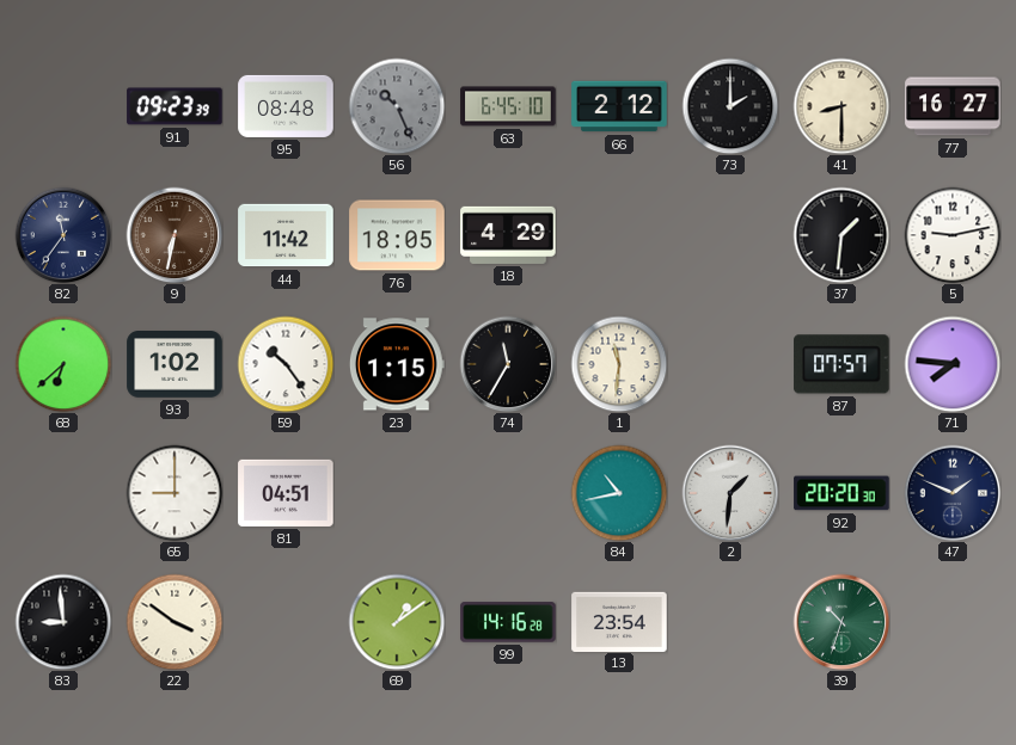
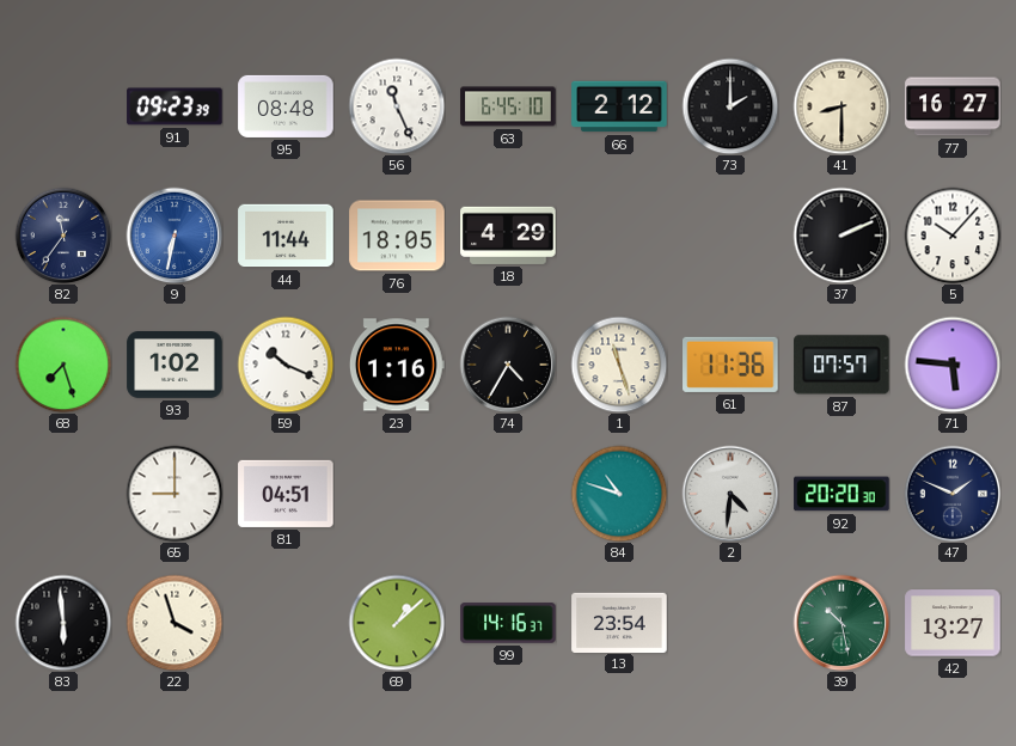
56: 10:26 -> 11:26
56 dial: grey -> white
9 dial: brown -> blue
44: 11:42 -> 11:44
37: 1:31 -> 2:11
5: 9:13 -> 10:07
68: 6:38 -> 7:27
59: 10:24 -> 10:19
23: 1:15 -> 1:16
74: 11:35 -> 4:35
1: 11:31 -> 11:27
61: none -> 11:36
71: 7:46 -> 5:46
84: 10:43 -> 10:48
2: 1:31 -> 4:31
83: 8:59 -> 5:59
22: 3:51 -> 3:57
69: 1:09 -> 1:08
99: 14:16:28 -> 14:16:37
39: 10:33 -> 10:28
42: none -> 13:27
